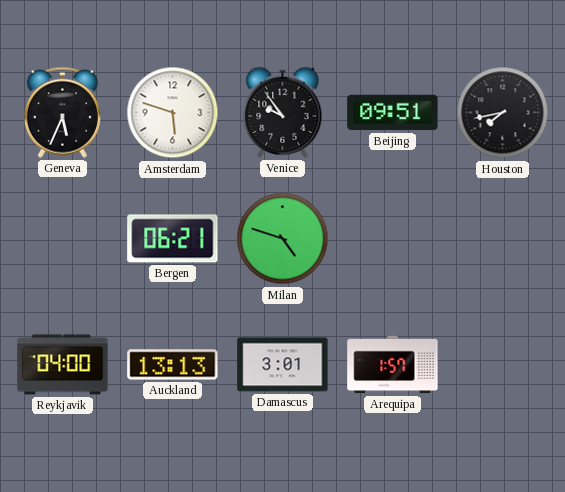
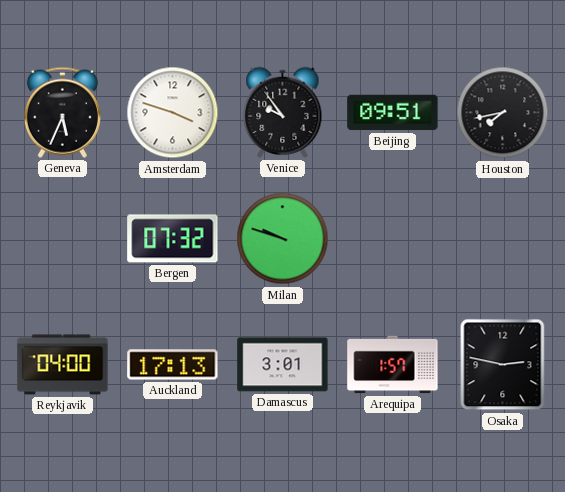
Amsterdam: 5:48 -> 3:48
Bergen: 06:21 -> 07:32
Milan: 4:48 -> 9:48
Auckland: 13:13 -> 17:13
Osaka: none -> 2:47
